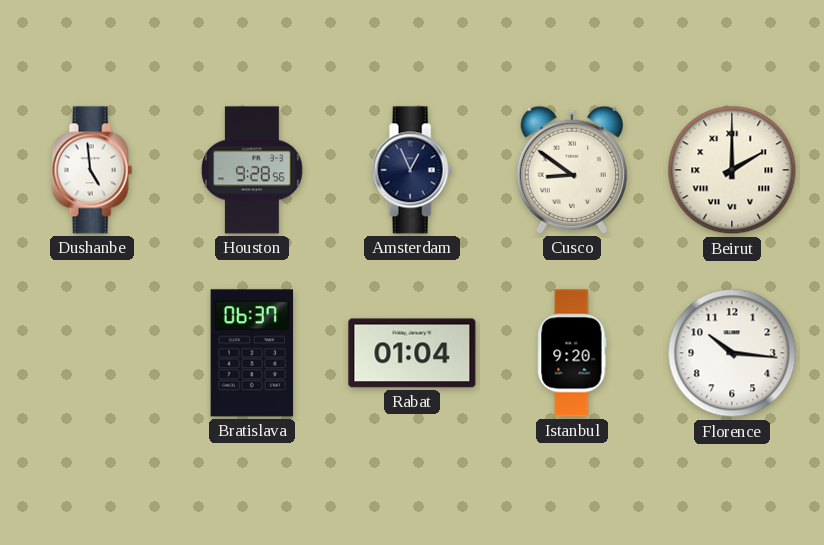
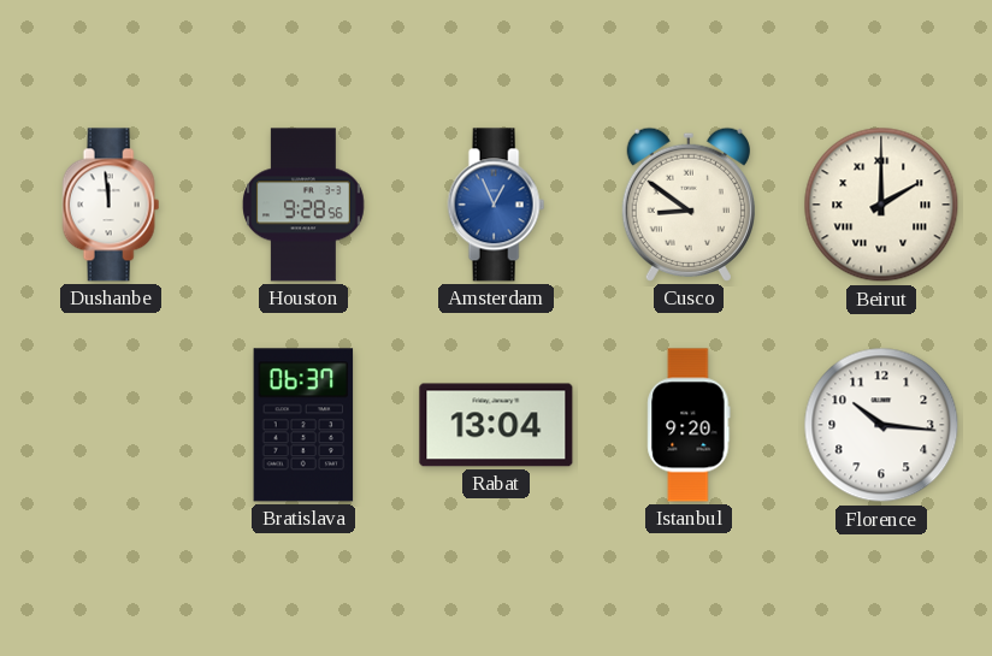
Dushanbe: 4:59 -> 11:59
Amsterdam dial: navy -> blue
Rabat: 01:04 -> 13:04
